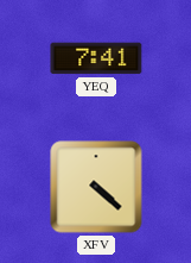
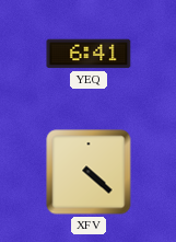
YEQ: 7:41 -> 6:41
